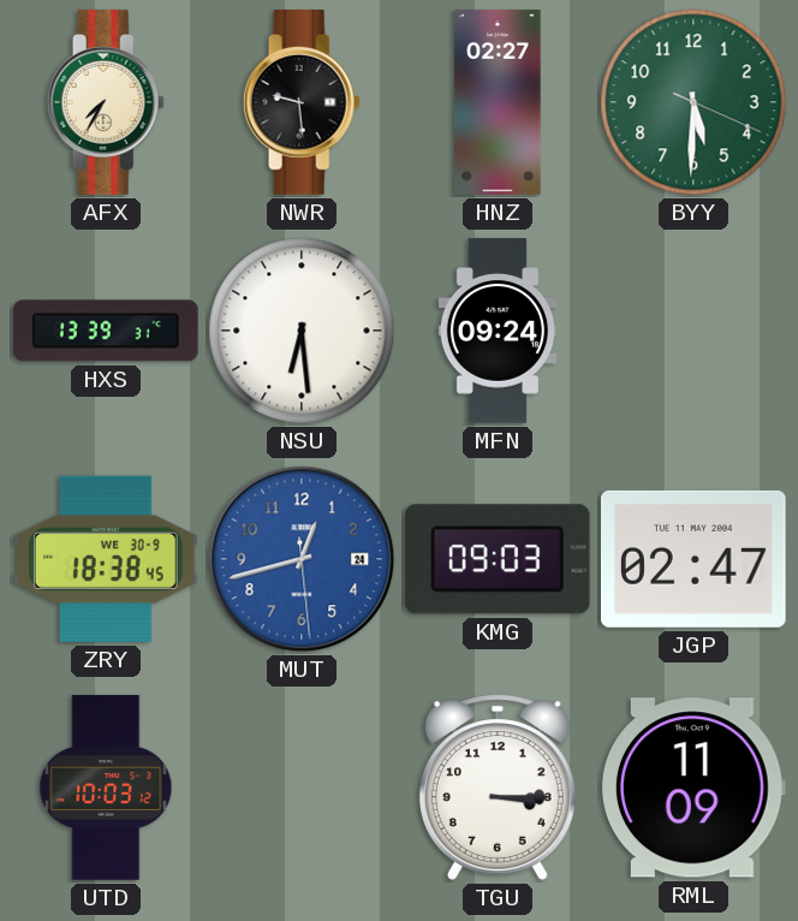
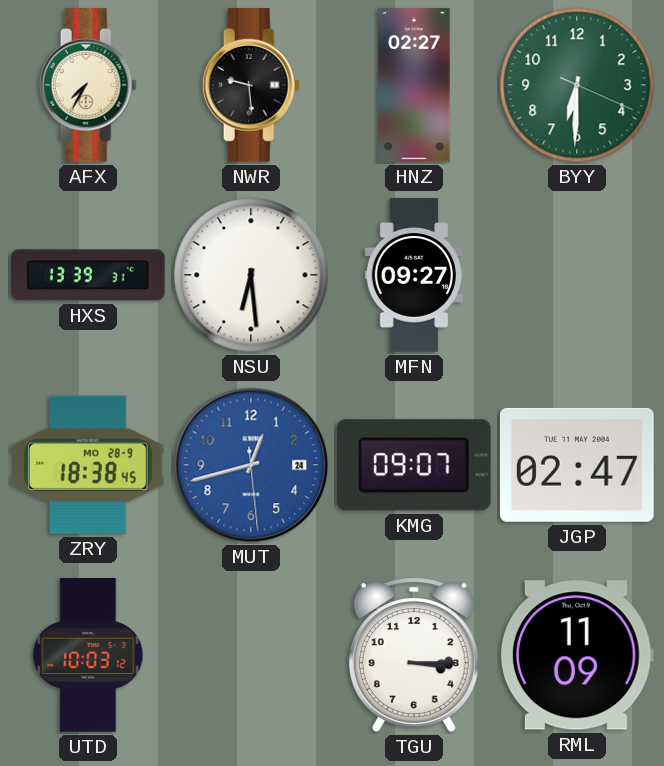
BYY: 5:30 -> 6:30
MFN: 09:24 -> 09:27
ZRY date: WE 30-9 -> MO 28-9
KMG: 09:03 -> 09:07
